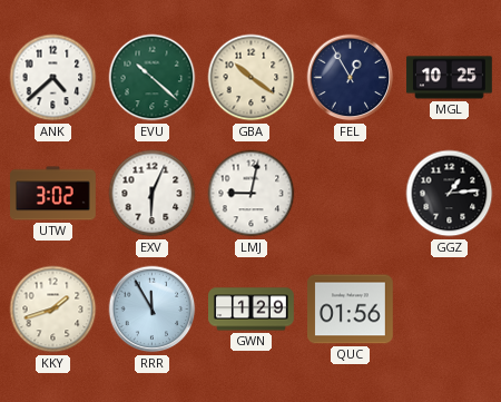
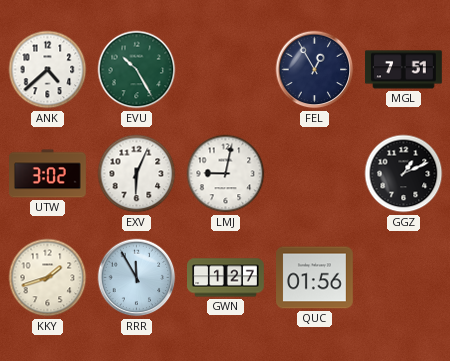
EVU: 10:22 -> 10:25
GBA: 10:21 -> none
MGL: 10:25 -> 7:51
GGZ: 1:14 -> 1:11
GWN: 1:29 -> 1:27
